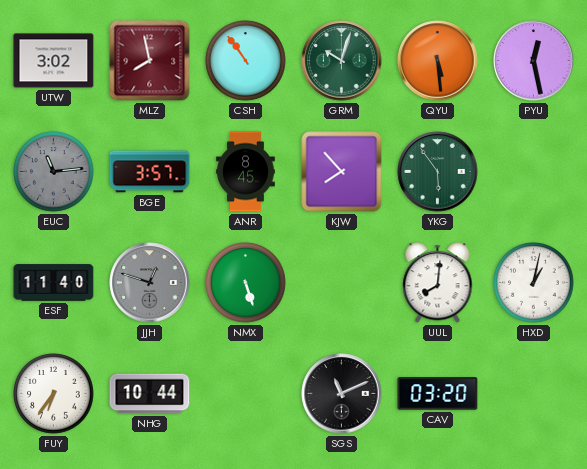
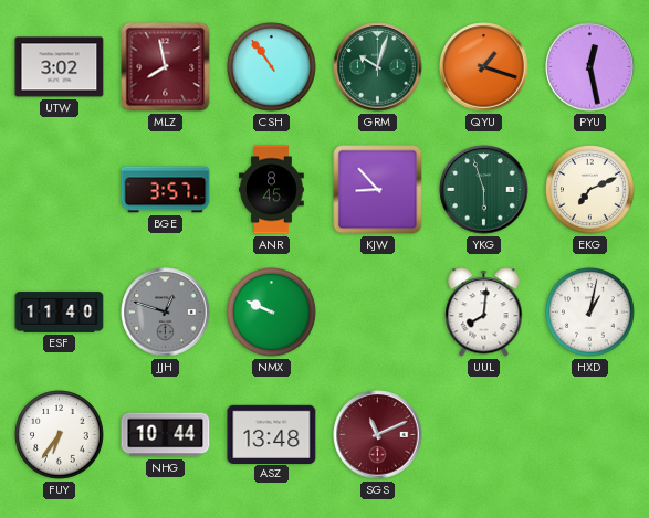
QYU: 5:29 -> 1:18
EUC: 11:14 -> none
KJW: 7:53 -> 8:53
YKG: 5:54 -> 5:57
EKG: none -> 7:11
NMX: 5:27 -> 9:49
ASZ: none -> 13:48
SGS dial: black -> burgundy
CAV: 03:20 -> none
